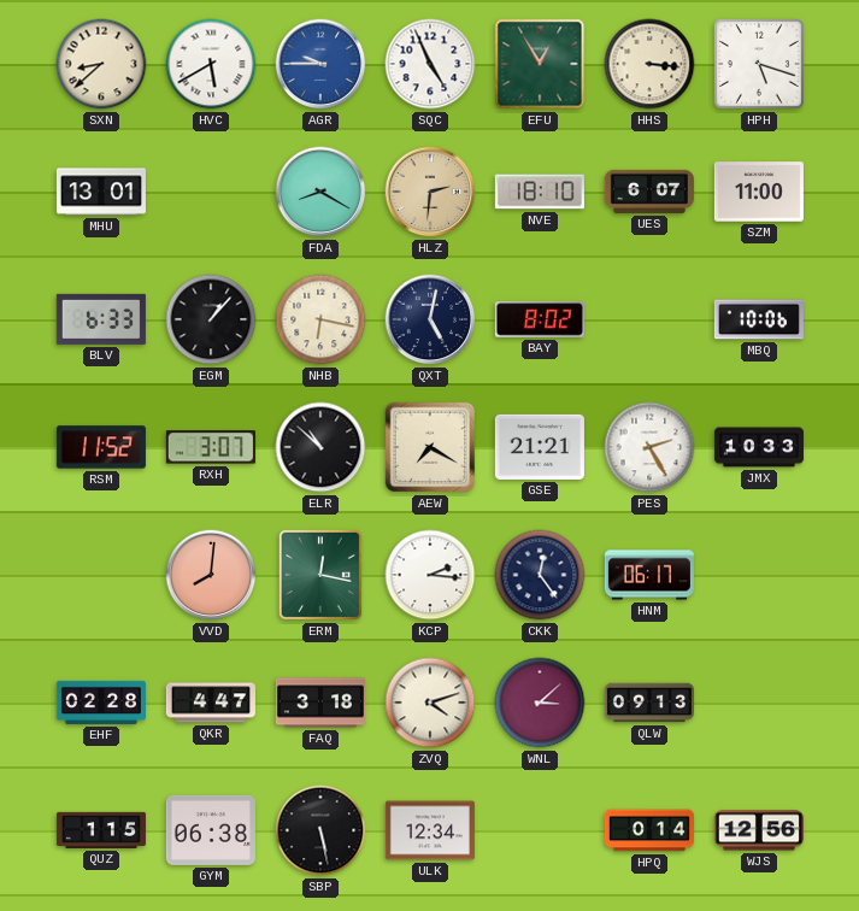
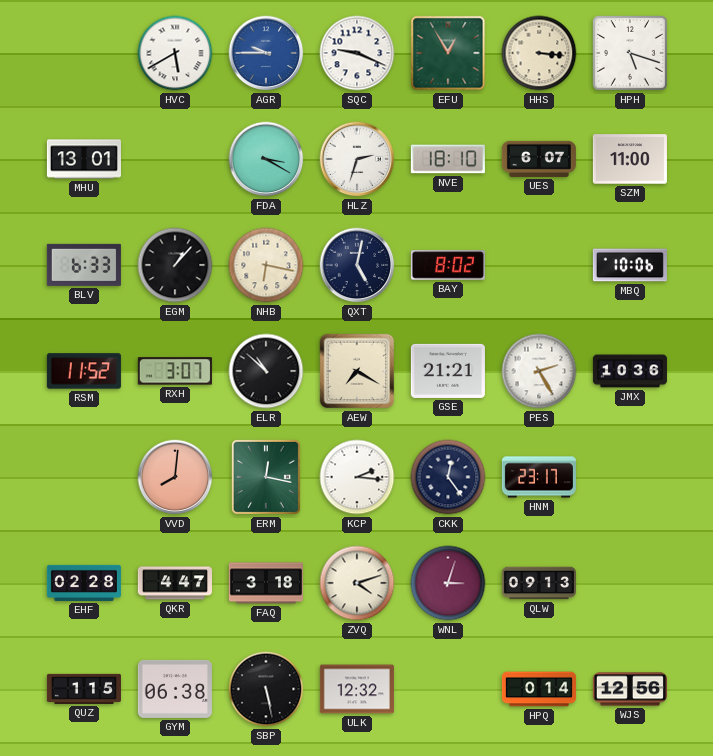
SXN: 8:38 -> none
SQC: 4:56 -> 9:19
FDA: 8:20 -> 3:20
HLZ: 2:31 -> 2:33
HLZ dial: champagne -> white
JMX: 10:33 -> 10:36
HNM: 06:17 -> 23:17
WNL: 3:08 -> 3:03
ULK: 12:34 -> 12:32
